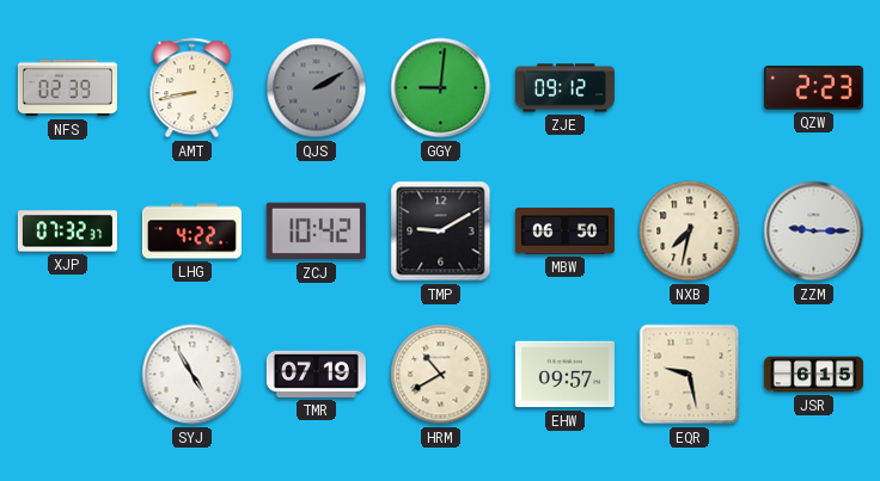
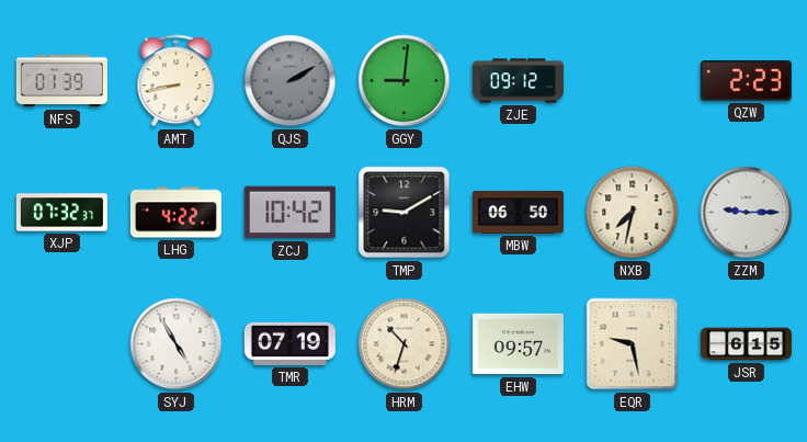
NFS: 02:39 -> 01:39
HRM: 10:40 -> 10:33
